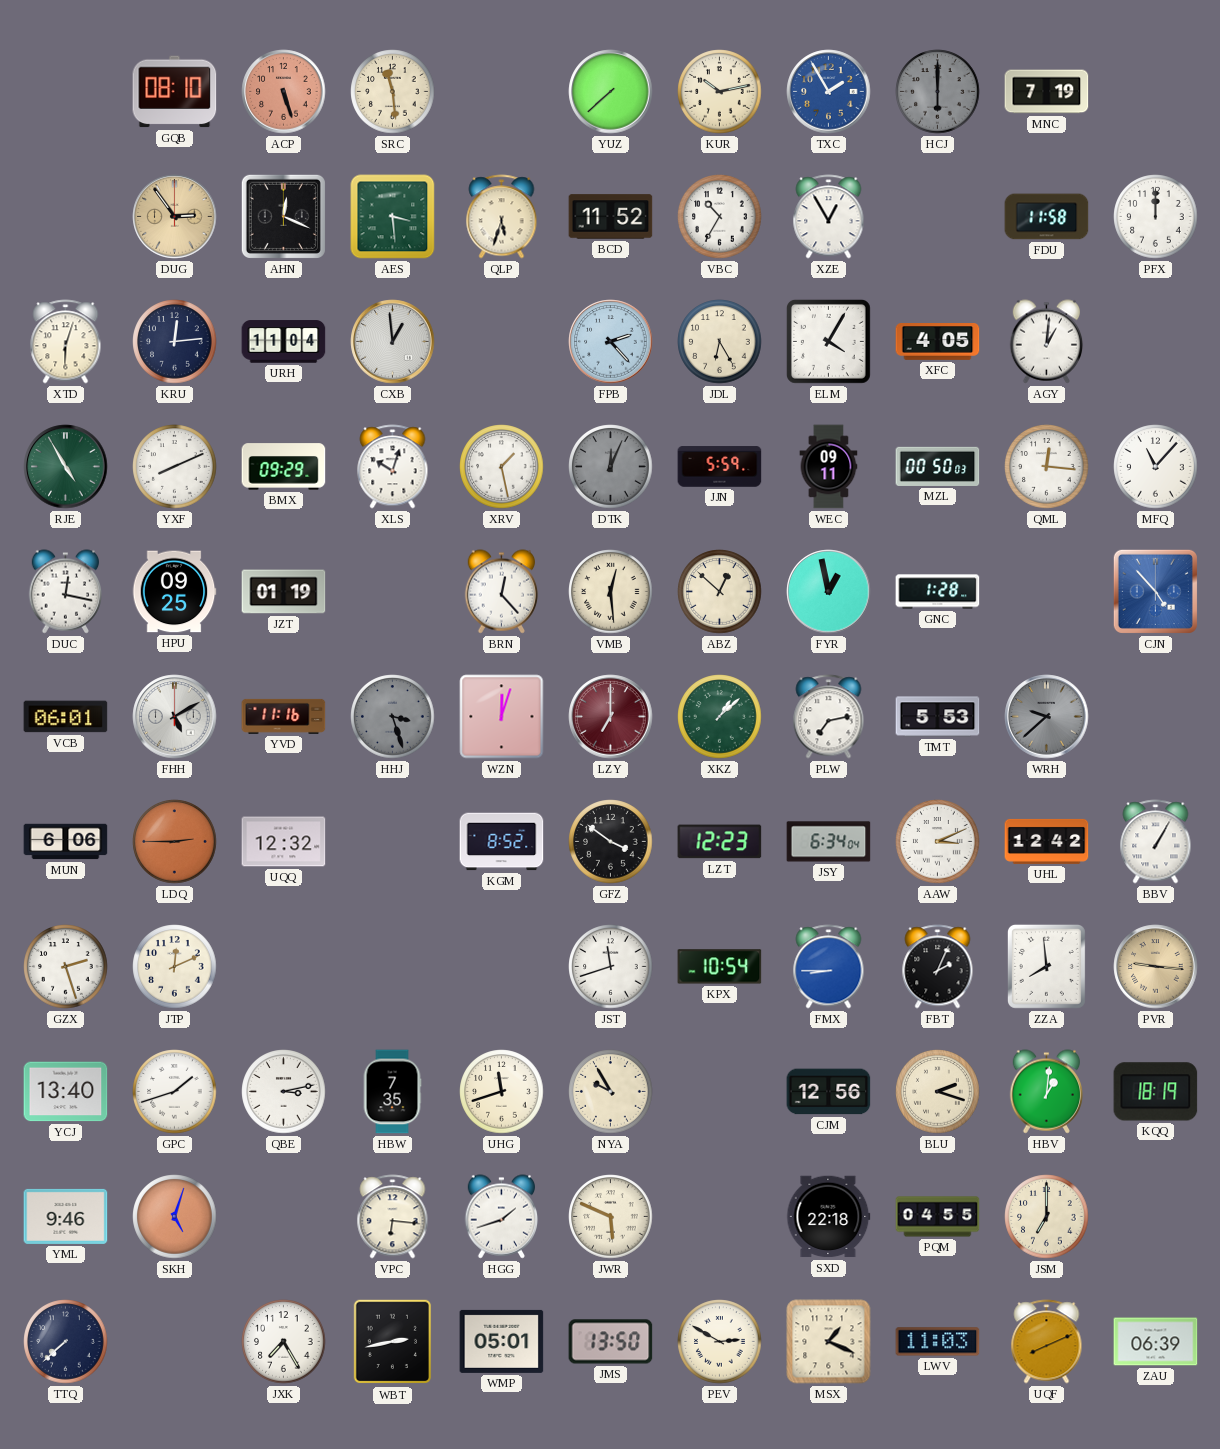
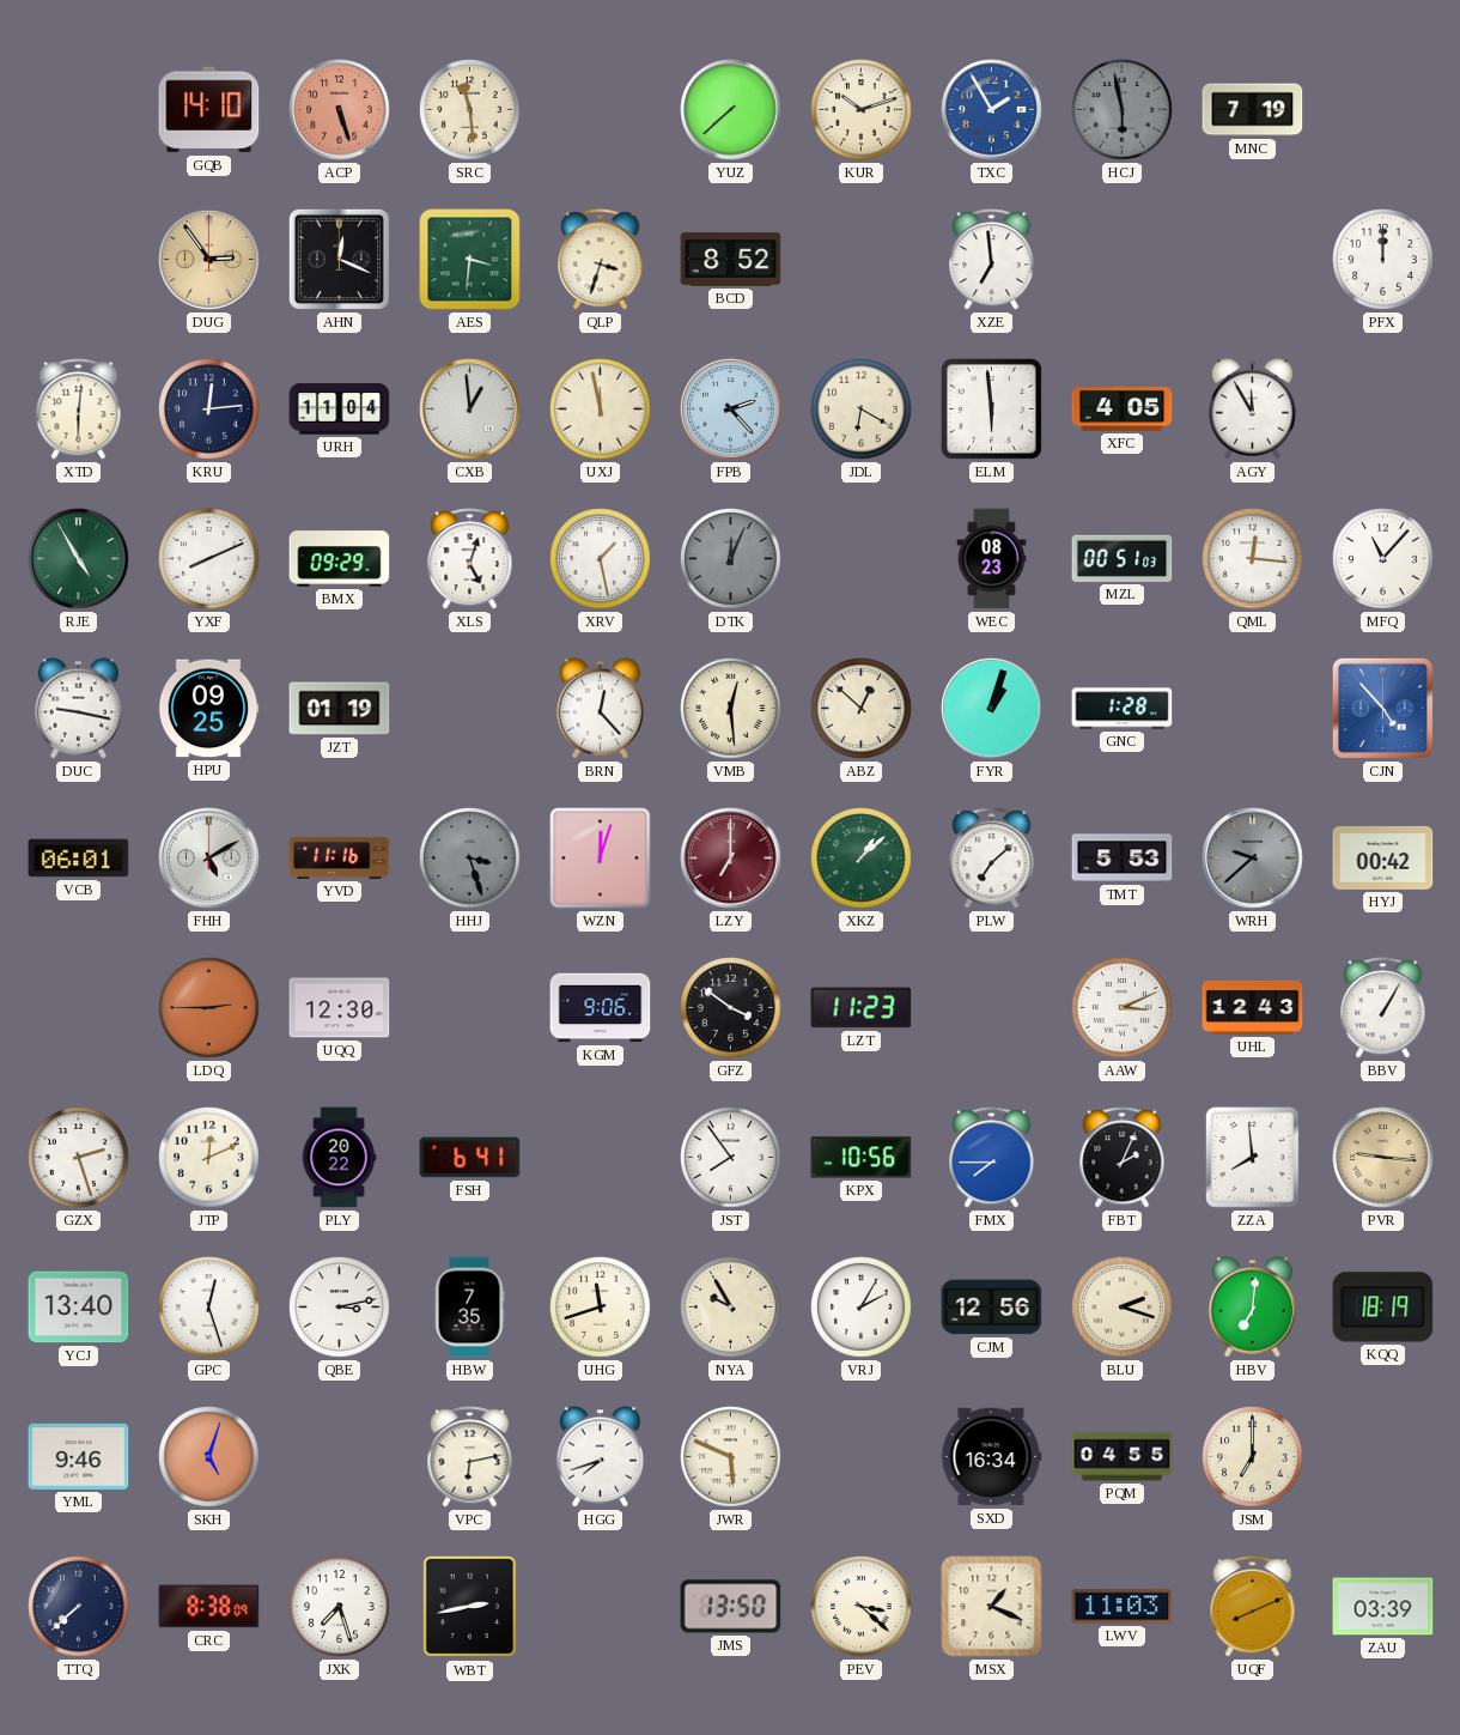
GQB: 08:10 -> 14:10
KUR: 10:13 -> 10:12
HCJ: 6:00 -> 5:58
AES: 3:29 -> 3:31
QLP: 5:33 -> 3:33
BCD: 11:52 -> 8:52
VBC: 10:35 -> none
XZE: 12:55 -> 6:59
FDU: 11:58 -> none
XTD: 6:03 -> 6:01
UXJ: none -> 11:58
JDL: 6:25 -> 6:20
ELM: 4:05 -> 5:59
AGY: 1:01 -> 11:55
XLS: 10:03 -> 5:03
JJN: 5:59 -> none
WEC: 09:11 -> 08:23
MZL: 00:50 -> 00:51
DUC: 12:17 -> 9:17
FYR: 12:58 -> 1:03
PLW: 7:13 -> 7:08
HYJ: none -> 00:42
MUN: 6:06 -> none
UQQ: 12:32 -> 12:30
KGM: 8:52 -> 9:06
LZT: 12:23 -> 11:23
JSY: 6:34 -> none
UHL: 12:42 -> 12:43
PLY: none -> 20:22
FSH: none -> 6:41
JST: 11:42 -> 7:54
KPX: 10:54 -> 10:56
FMX: 8:45 -> 7:45
GPC: 1:42 -> 12:27
VRJ: none -> 2:05
HBV: 1:01 -> 7:01
VPC: 6:16 -> 6:13
HGG: 1:42 -> 7:42
SXD: 22:18 -> 16:34
CRC: none -> 8:38
JXK: 7:25 -> 7:27
WMP: 05:01 -> none
PEV: 2:50 -> 3:22
ZAU: 06:39 -> 03:39
